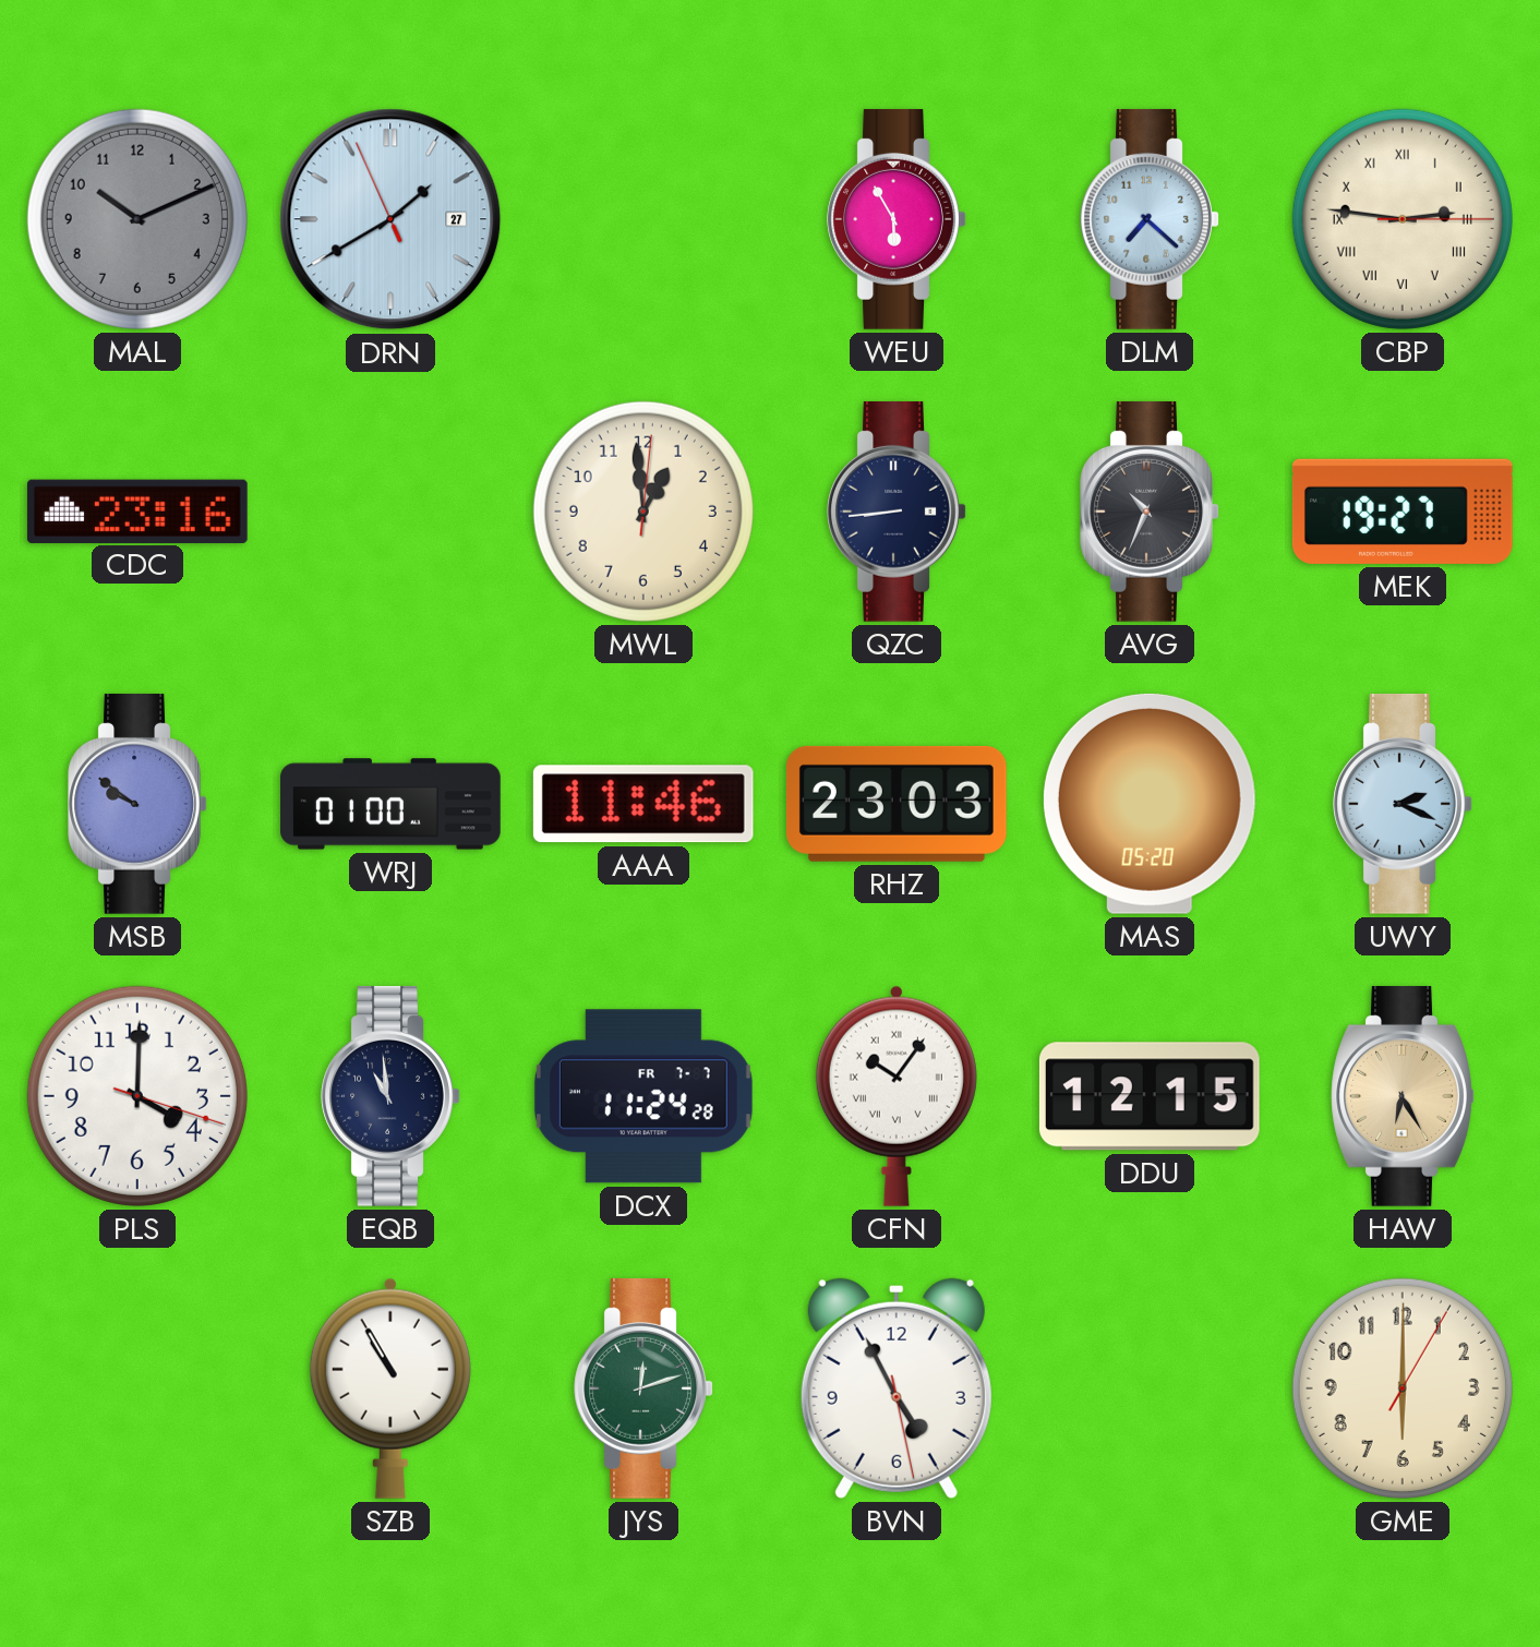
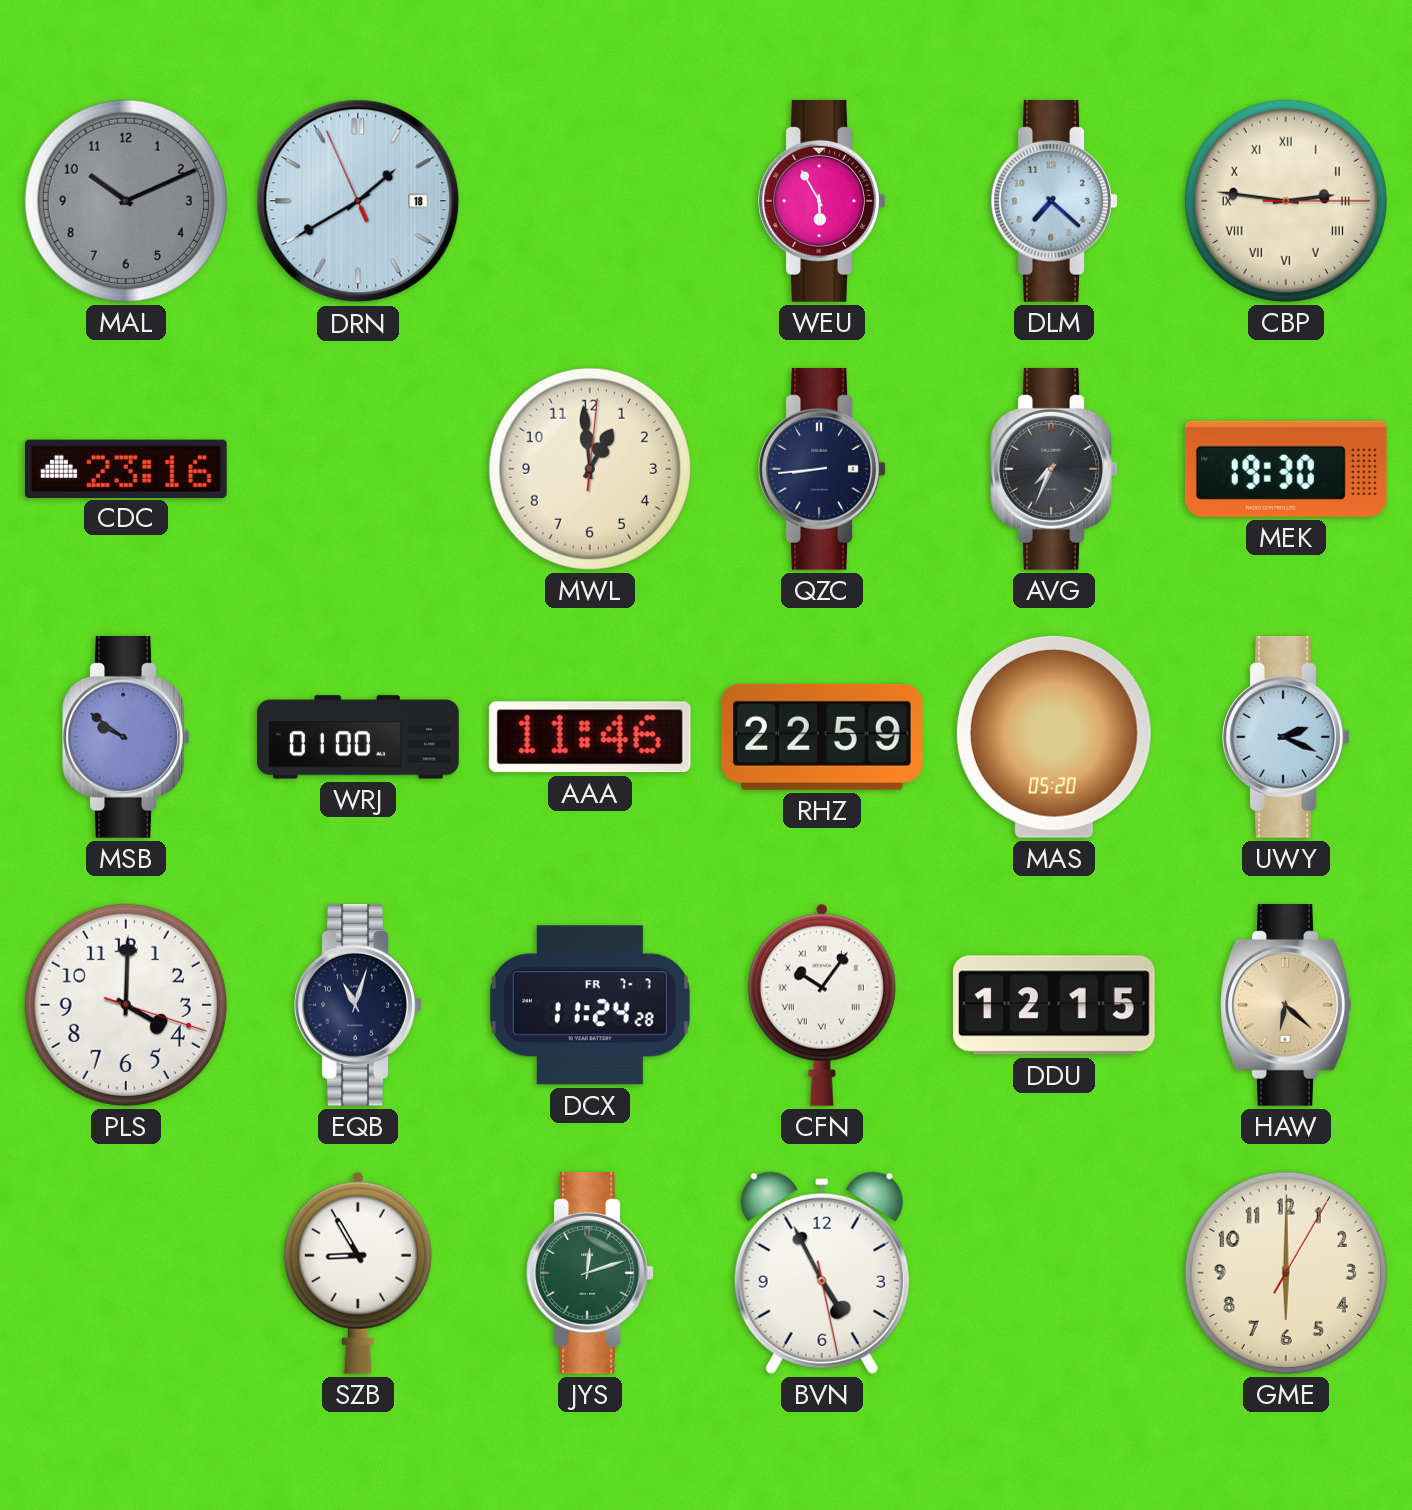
DRN date: 27 -> 18
AVG: 10:34 -> 7:34
MEK: 19:27 -> 19:30
RHZ: 23:03 -> 22:59
EQB: 10:59 -> 11:03
HAW: 6:25 -> 6:22
SZB: 10:55 -> 8:55
